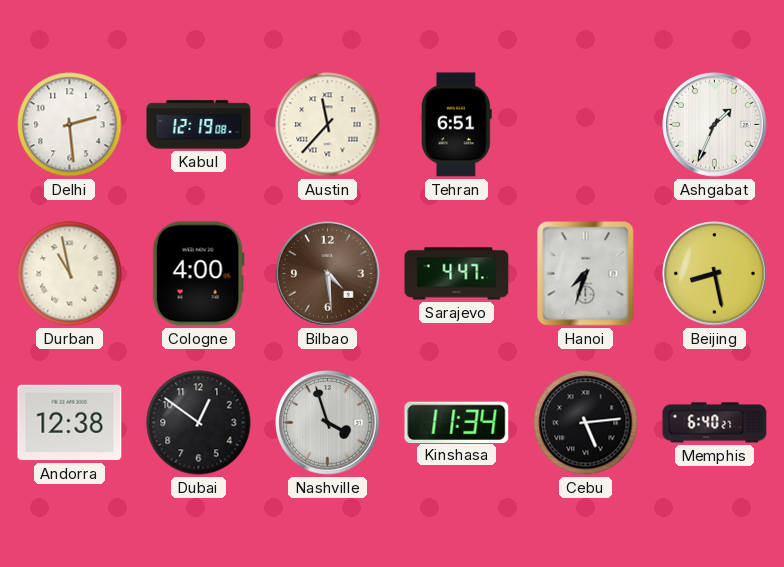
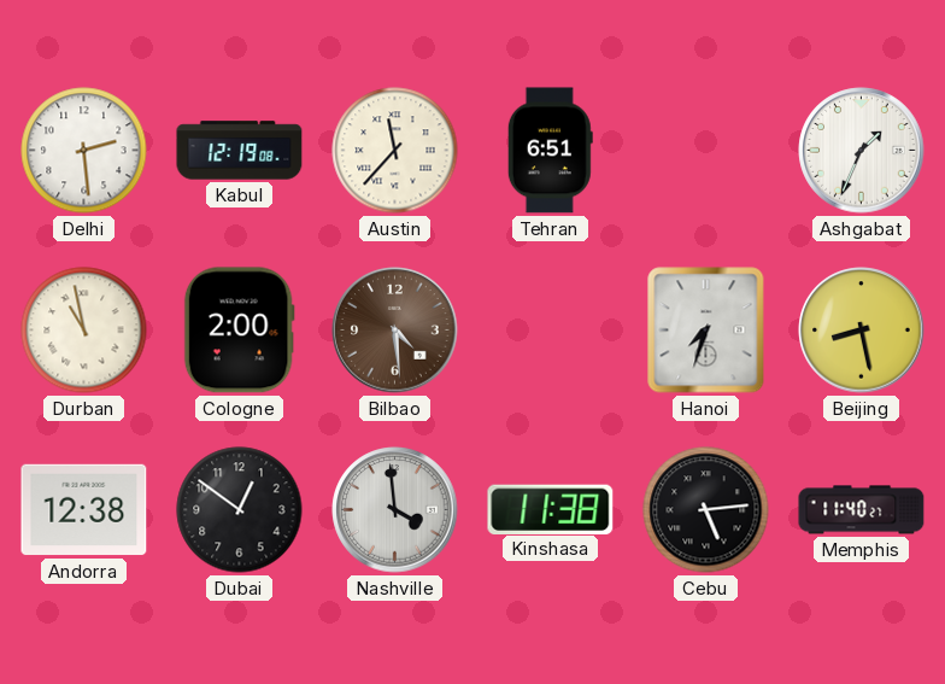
Cologne: 4:00 -> 2:00
Sarajevo: 4:47 -> none
Nashville: 3:57 -> 3:59
Kinshasa: 11:34 -> 11:38
Memphis: 6:40 -> 11:40
